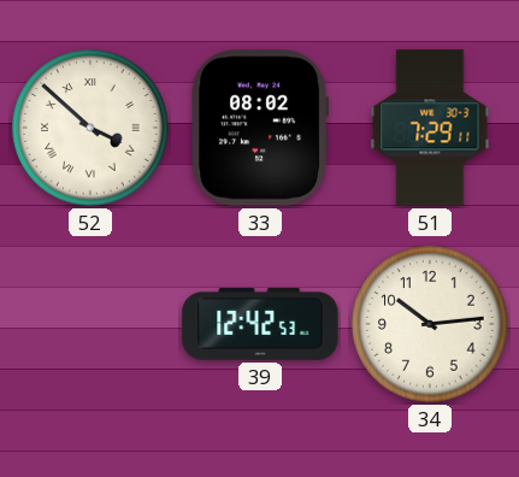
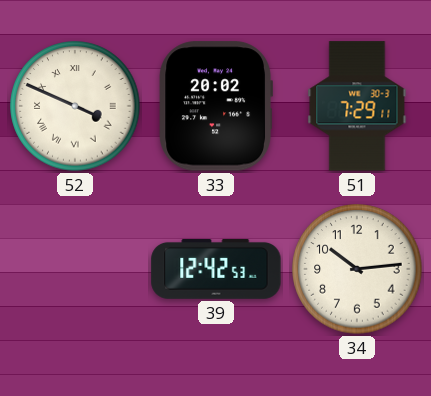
52: 3:52 -> 3:49
33: 08:02 -> 20:02
